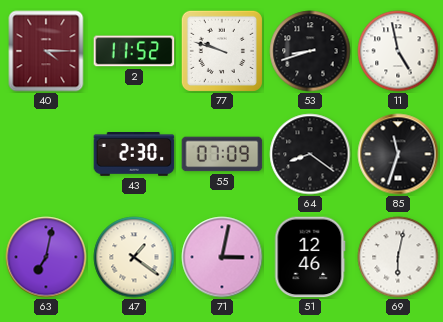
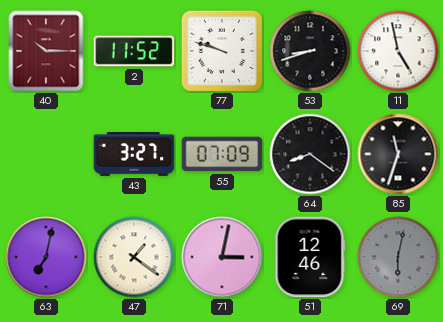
40: 4:15 -> 10:15
43: 2:30 -> 3:27
69 dial: white -> grey
